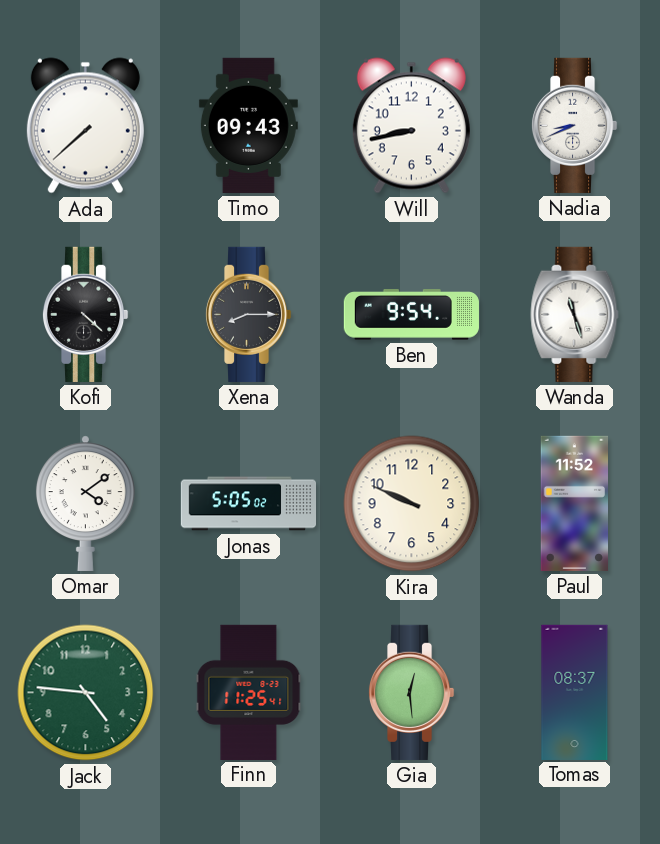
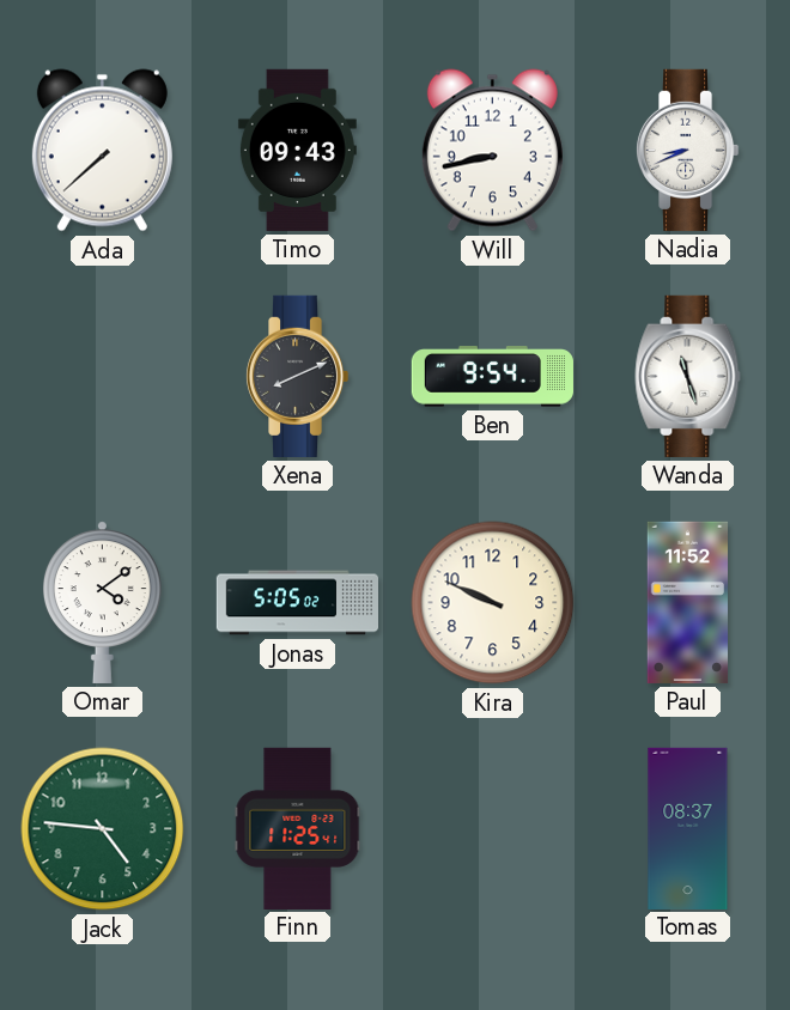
Kofi: 4:22 -> none
Xena: 8:15 -> 8:11
Gia: 12:29 -> none
